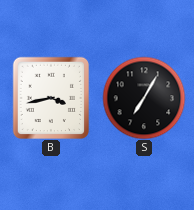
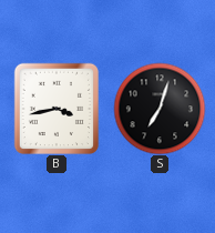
S: 7:05 -> 7:03
